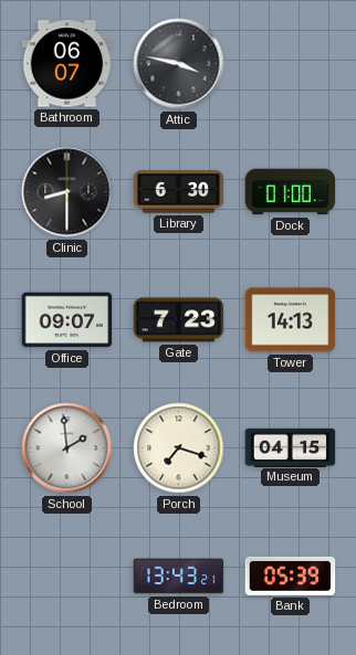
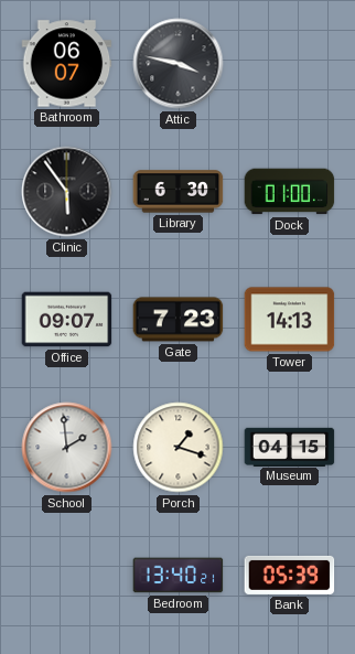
Clinic: 8:30 -> 5:54
Porch: 7:18 -> 1:18
Bedroom: 13:43 -> 13:40
